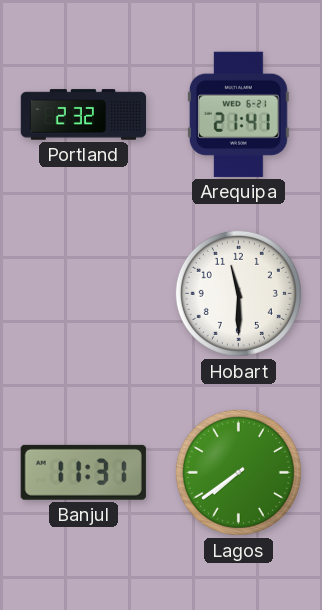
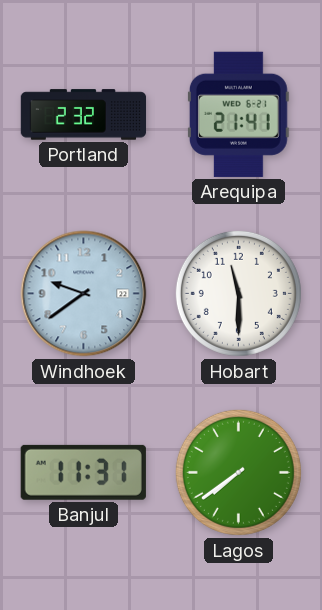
Windhoek: none -> 9:39
